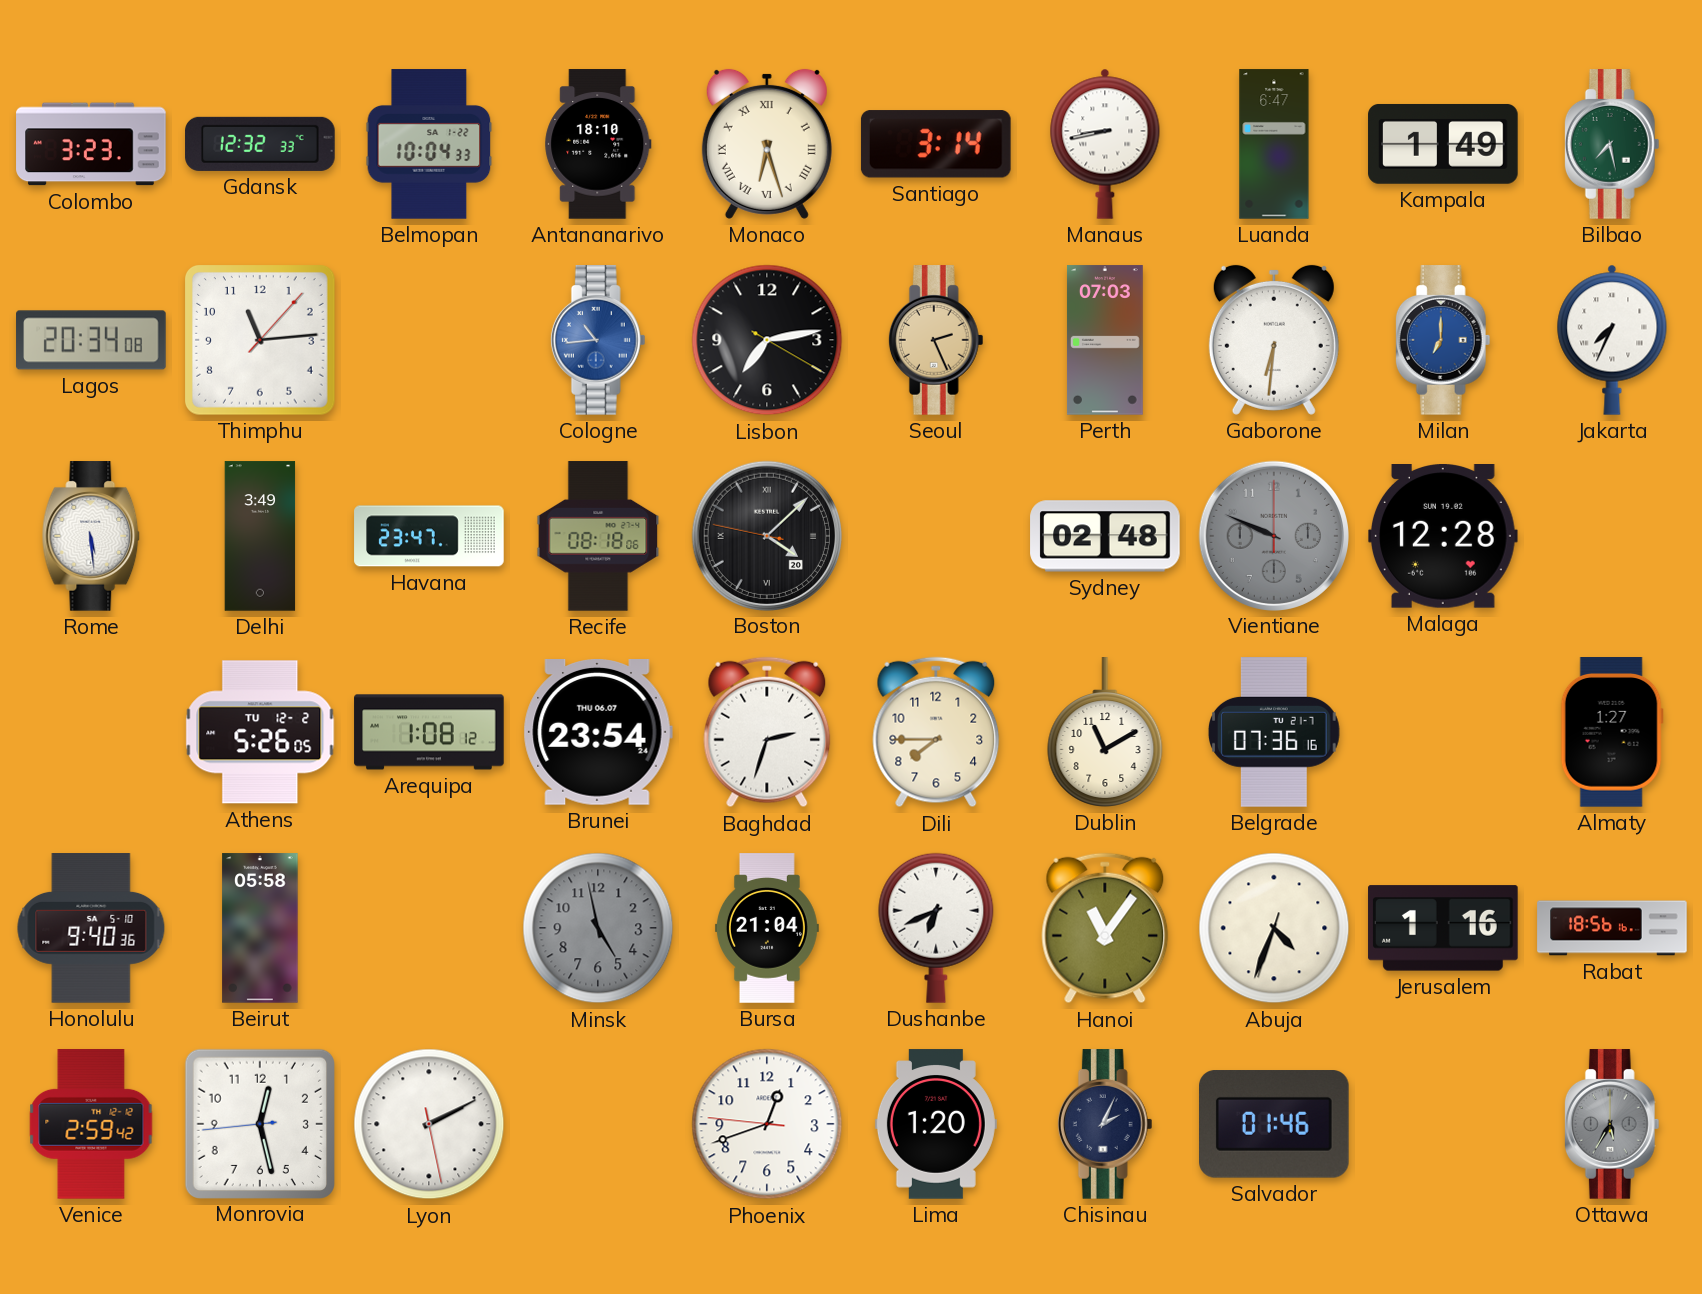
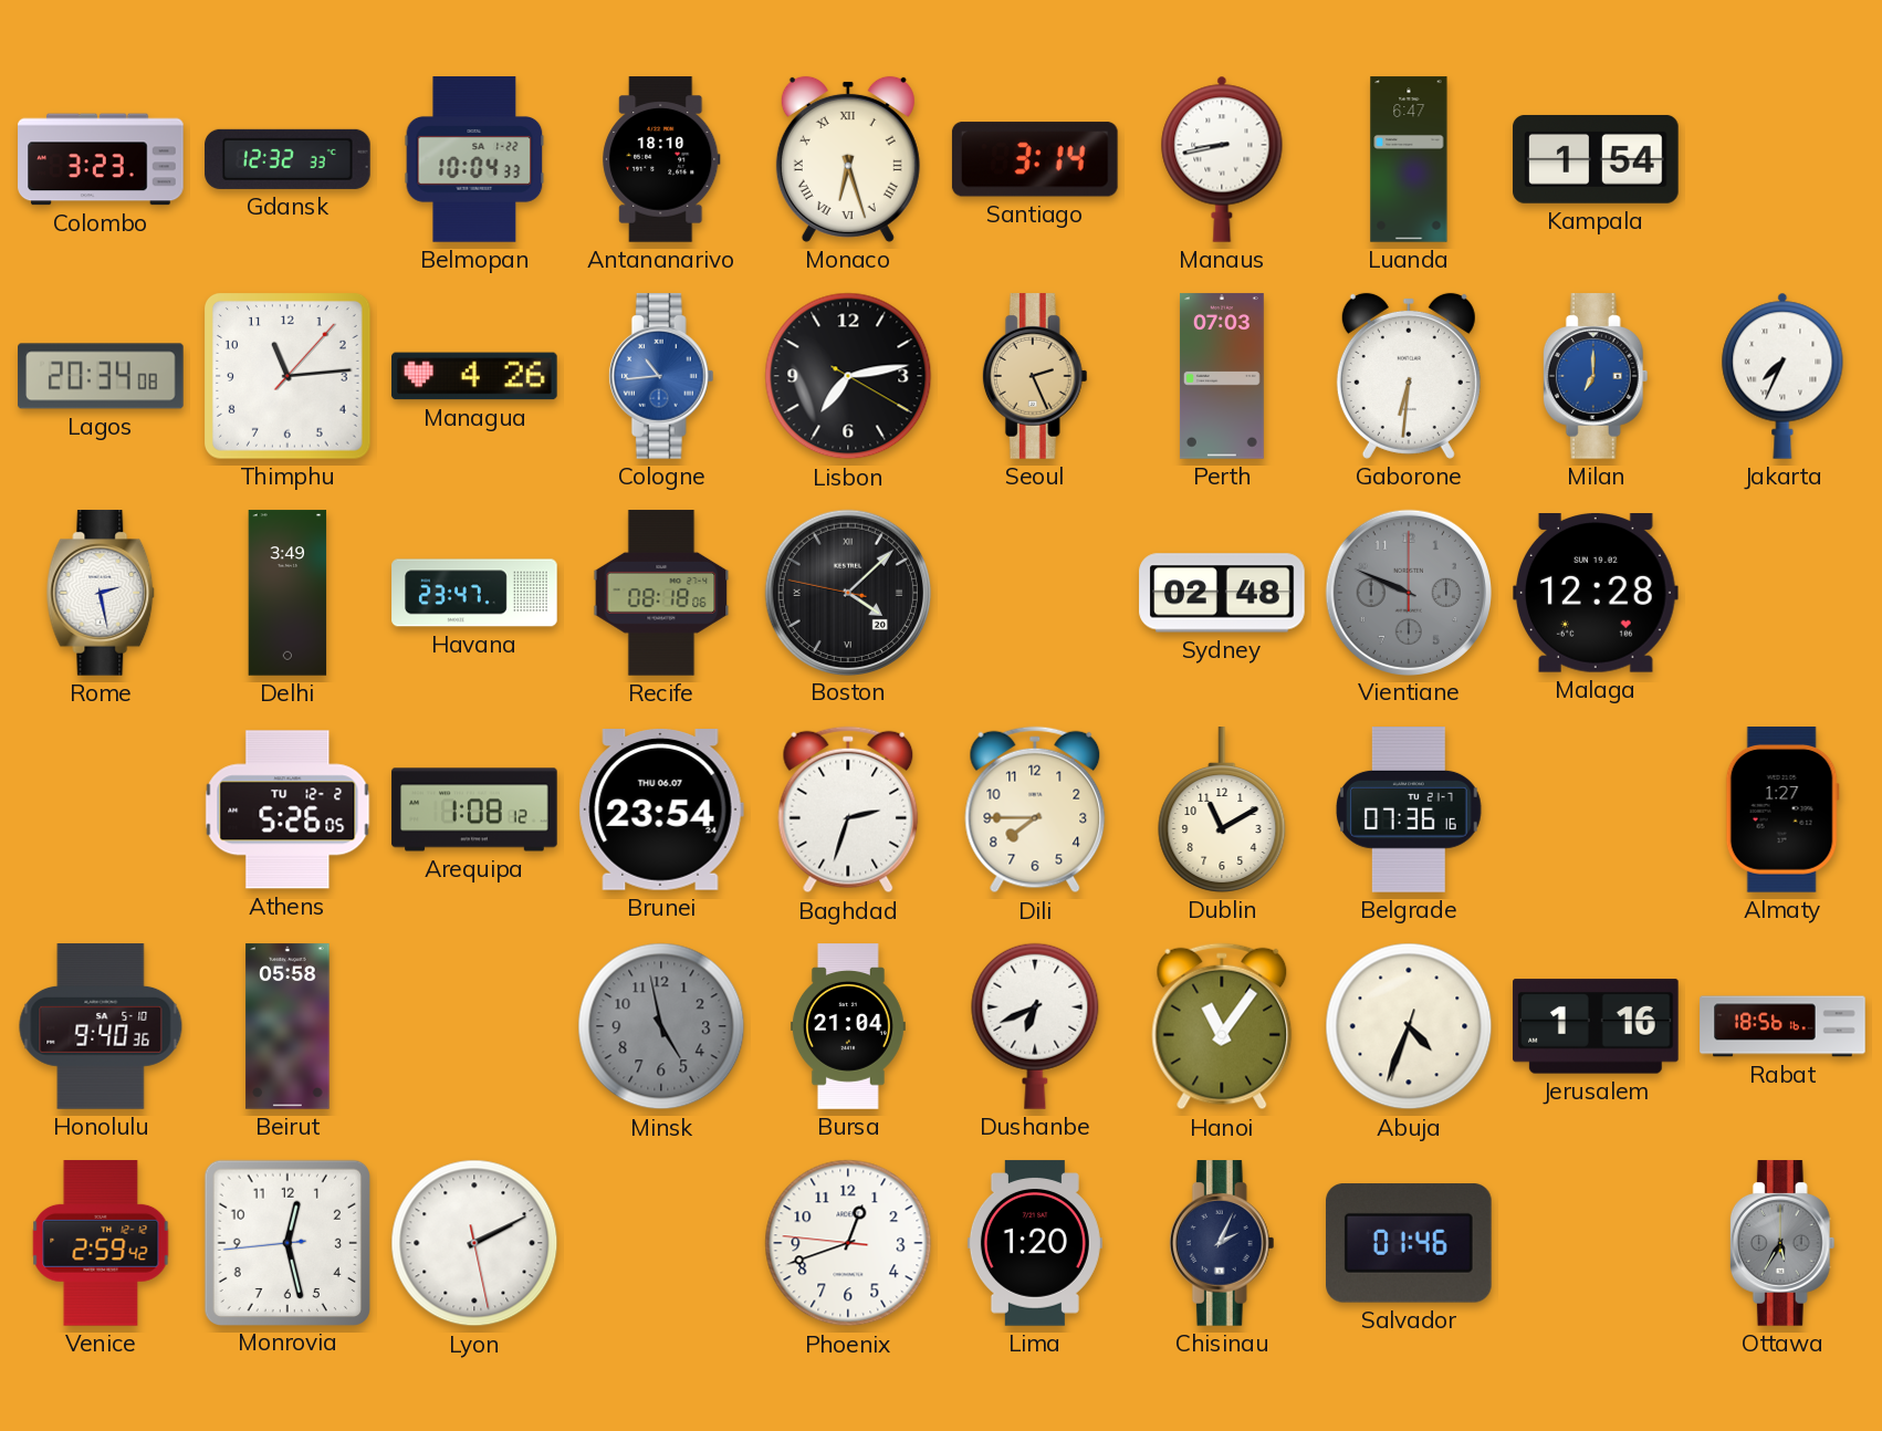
Kampala: 1:49 -> 1:54
Bilbao: 7:28 -> none
Managua: none -> 4:26
Rome: 5:29 -> 2:28
